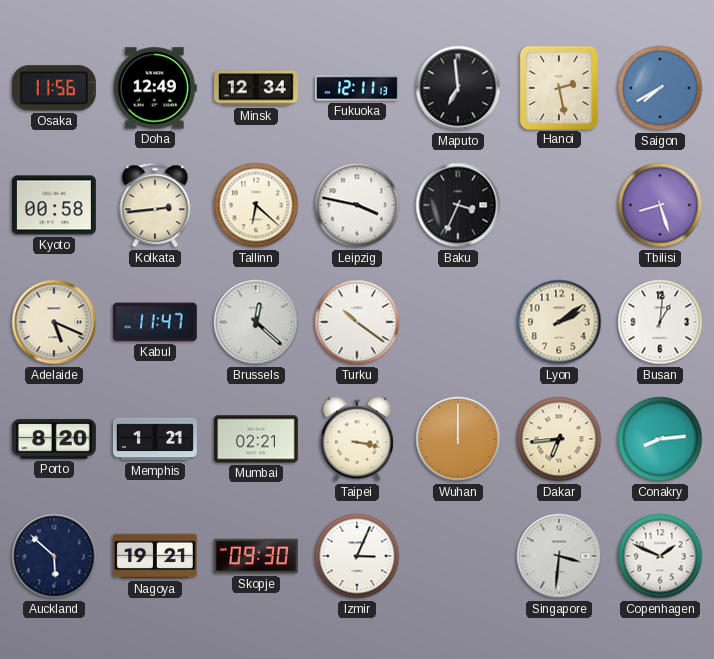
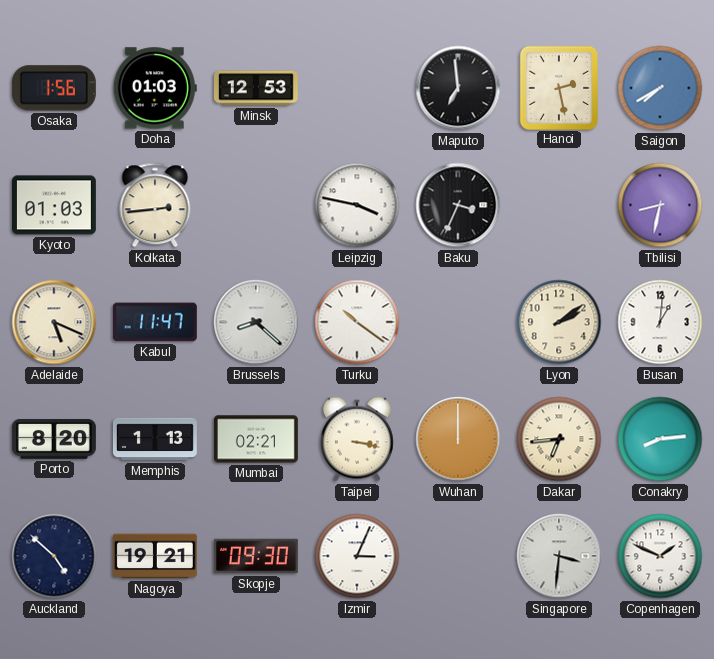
Osaka: 11:56 -> 1:56
Doha: 12:49 -> 01:03
Minsk: 12:34 -> 12:53
Fukuoka: 12:11 -> none
Kyoto: 00:58 -> 01:03
Tallinn: 6:22 -> none
Tbilisi: 8:27 -> 8:32
Brussels: 12:22 -> 8:22
Memphis: 1:21 -> 1:13
Auckland: 5:52 -> 4:52
